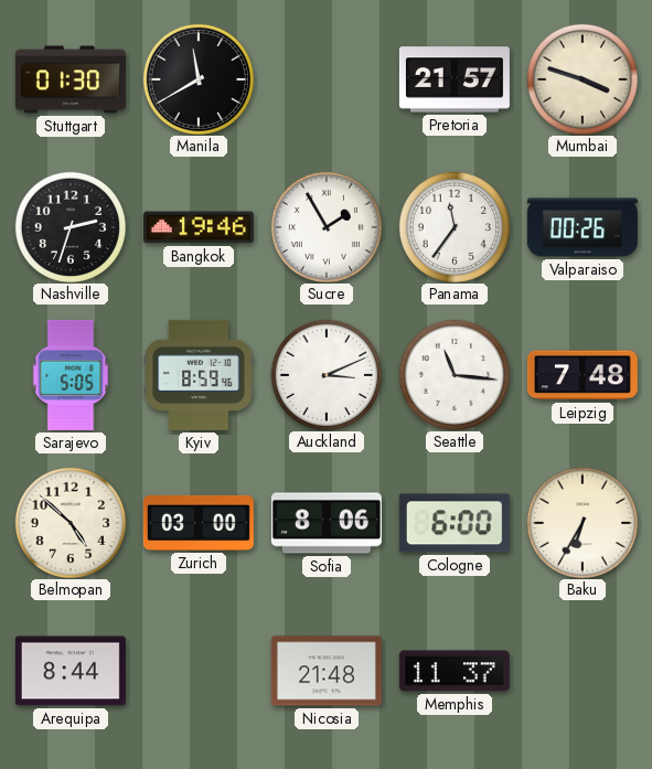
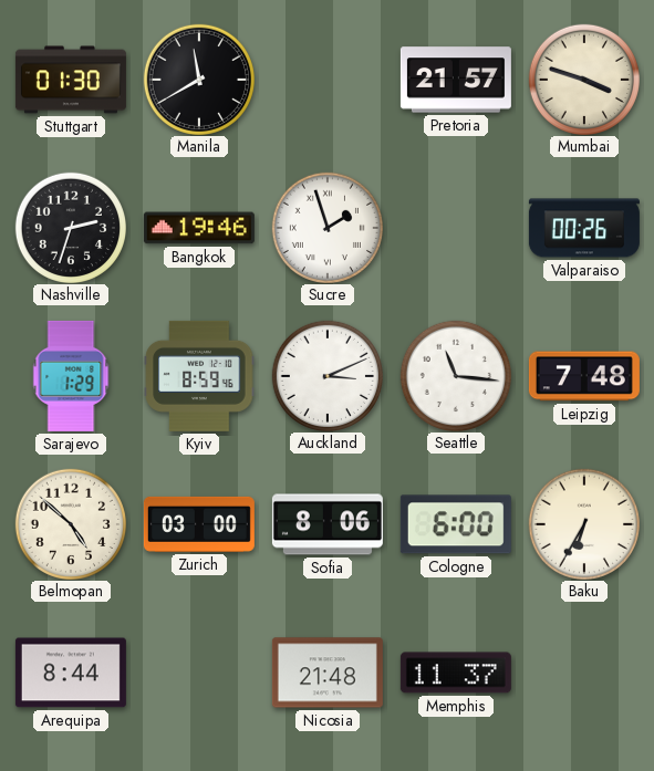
Sucre: 1:55 -> 1:57
Panama: 11:36 -> none
Sarajevo: 5:05 -> 1:29
